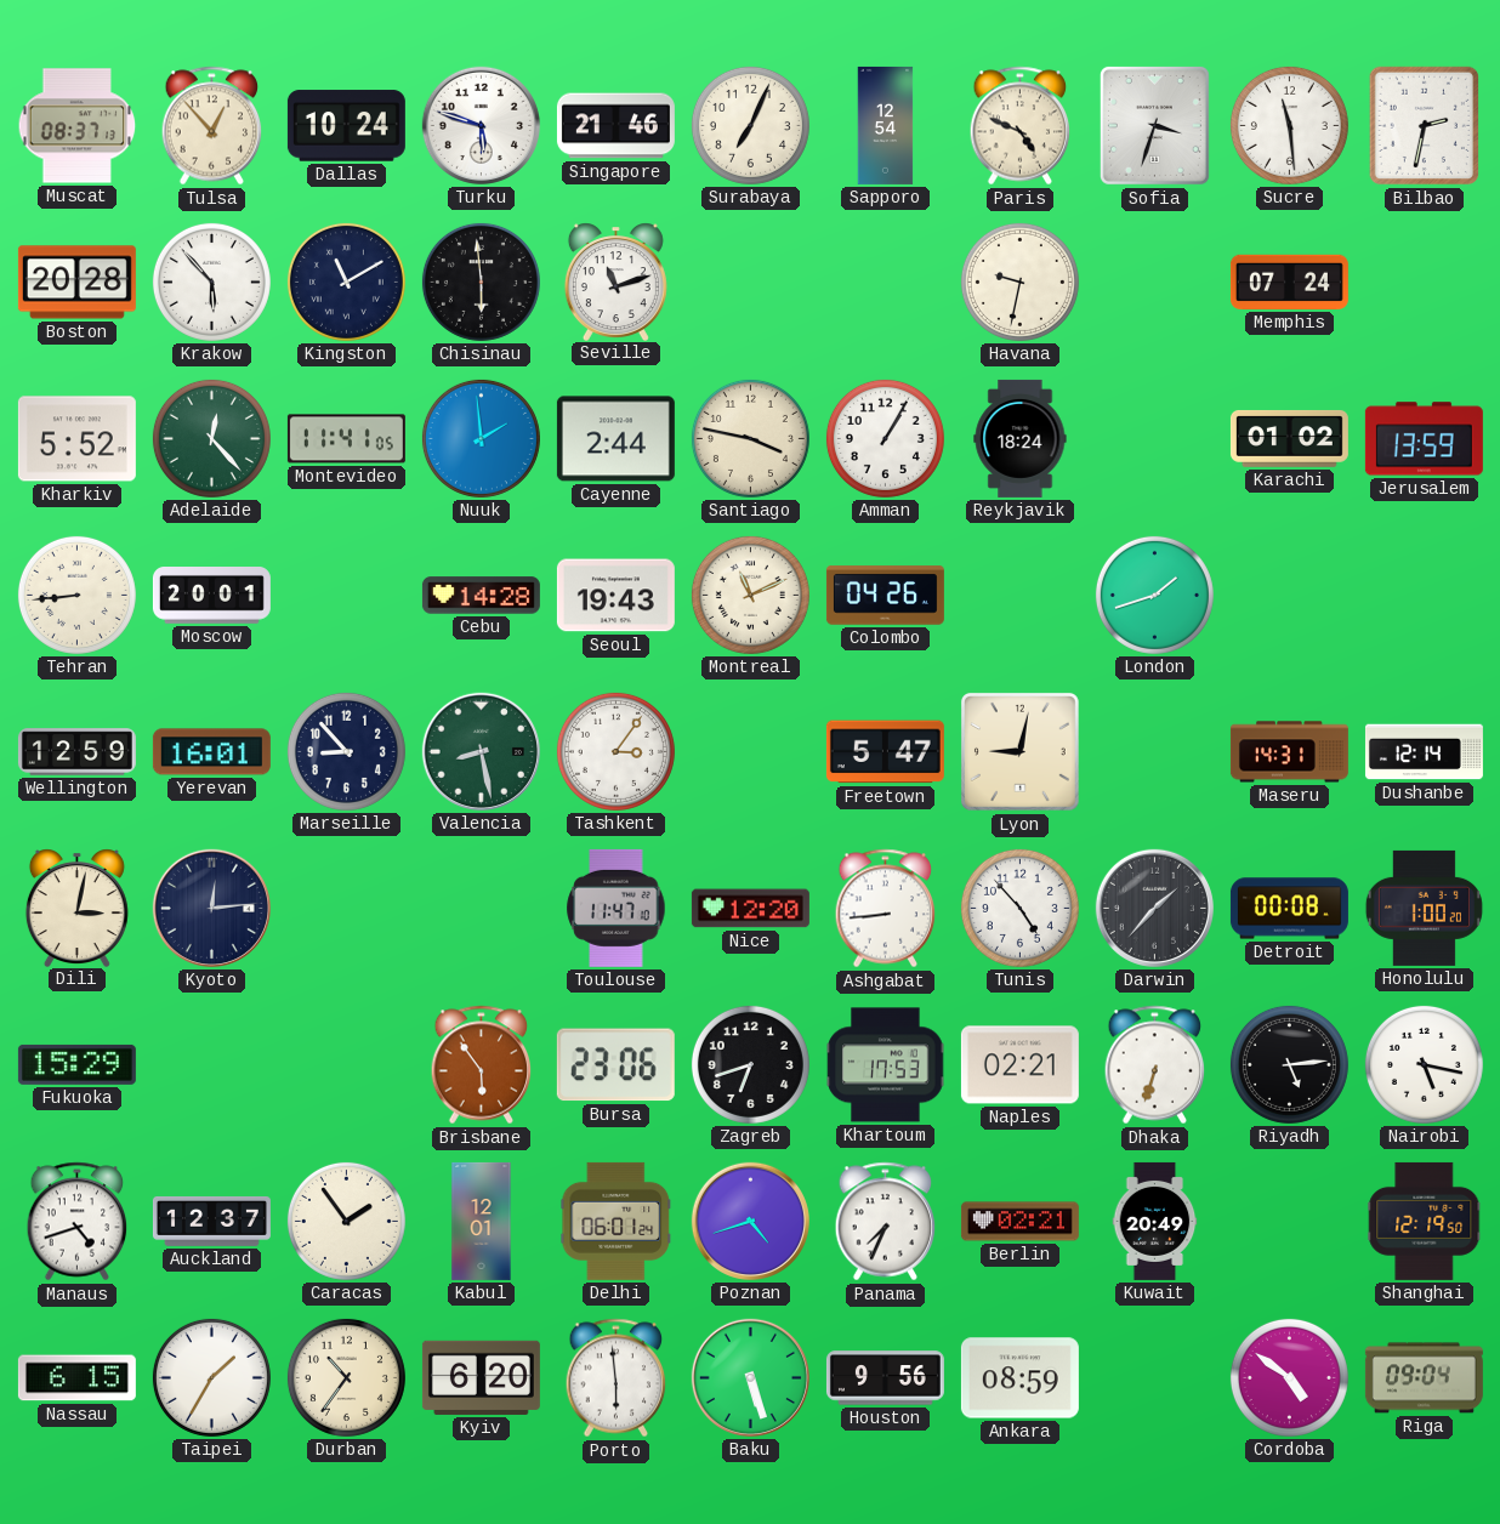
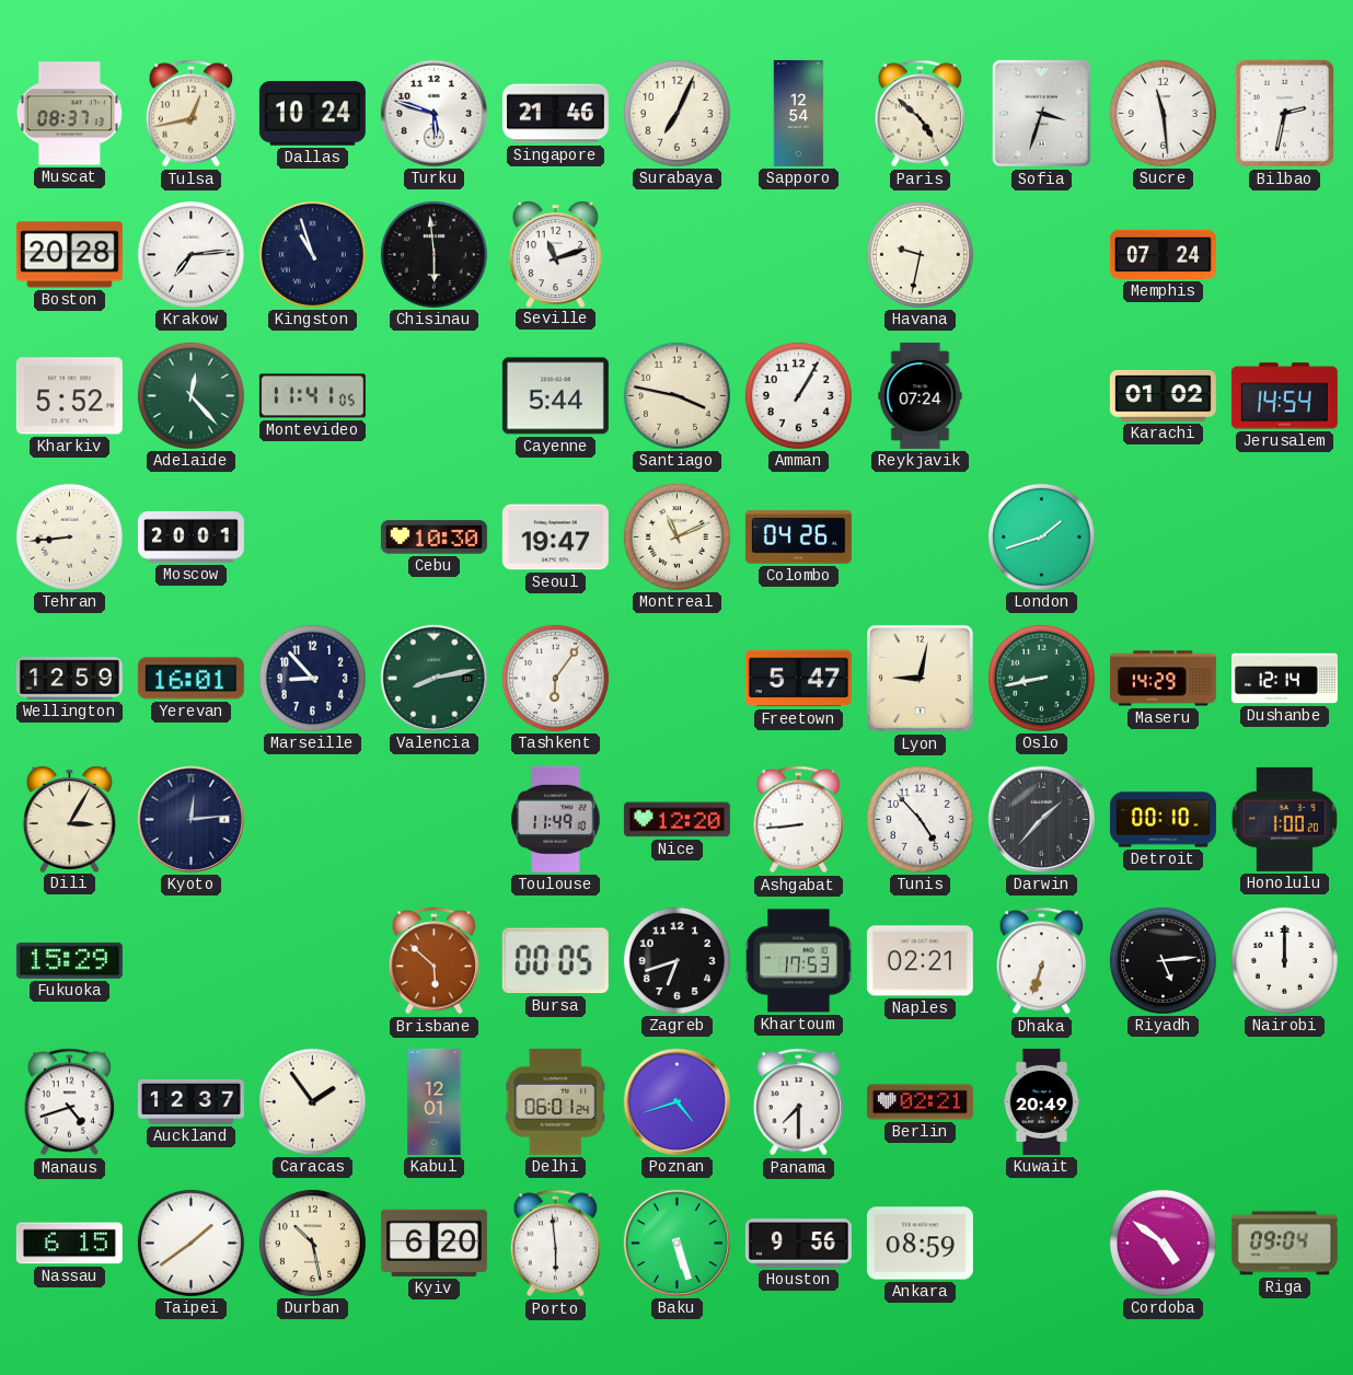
Tulsa: 12:53 -> 12:43
Paris: 4:49 -> 4:52
Krakow: 5:53 -> 7:14
Kingston: 11:10 -> 10:57
Nuuk: 1:59 -> none
Cayenne: 2:44 -> 5:44
Reykjavik: 18:24 -> 07:24
Jerusalem: 13:59 -> 14:54
Cebu: 14:28 -> 10:30
Seoul: 19:43 -> 19:47
Valencia: 8:28 -> 8:13
Tashkent: 3:06 -> 6:06
Oslo: none -> 8:43
Maseru: 14:31 -> 14:29
Dili: 3:02 -> 3:05
Toulouse: 11:47 -> 11:49
Detroit: 00:08 -> 00:10
Brisbane: 5:54 -> 5:52
Bursa: 23:06 -> 00:05
Nairobi: 5:17 -> 12:00
Panama: 7:34 -> 7:30
Shanghai: 12:19 -> none
Taipei: 1:35 -> 1:39
Durban: 10:36 -> 10:28
